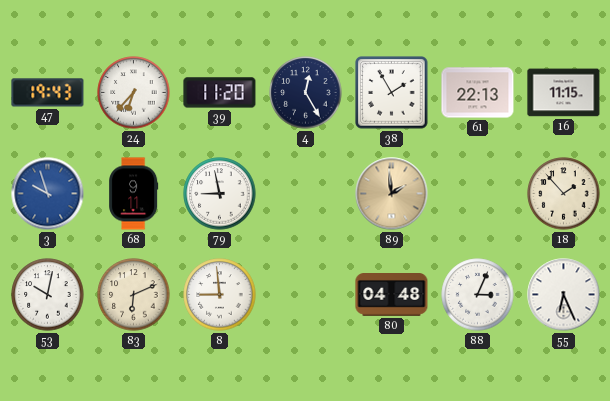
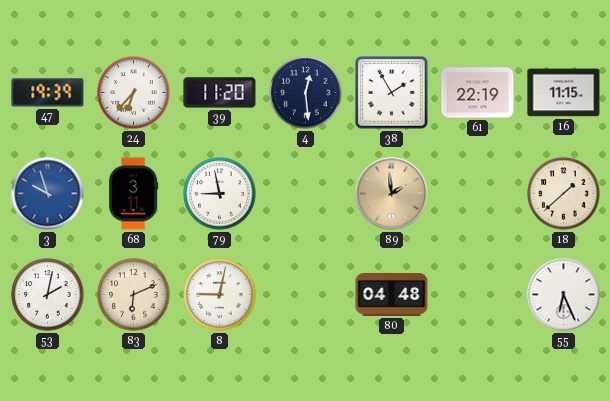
47: 19:43 -> 19:39
4: 12:25 -> 12:29
61: 22:13 -> 22:19
68: 9:11 -> 3:11
18: 1:53 -> 1:38
53: 10:02 -> 2:02
8: 8:59 -> 9:02
88: 3:04 -> none
